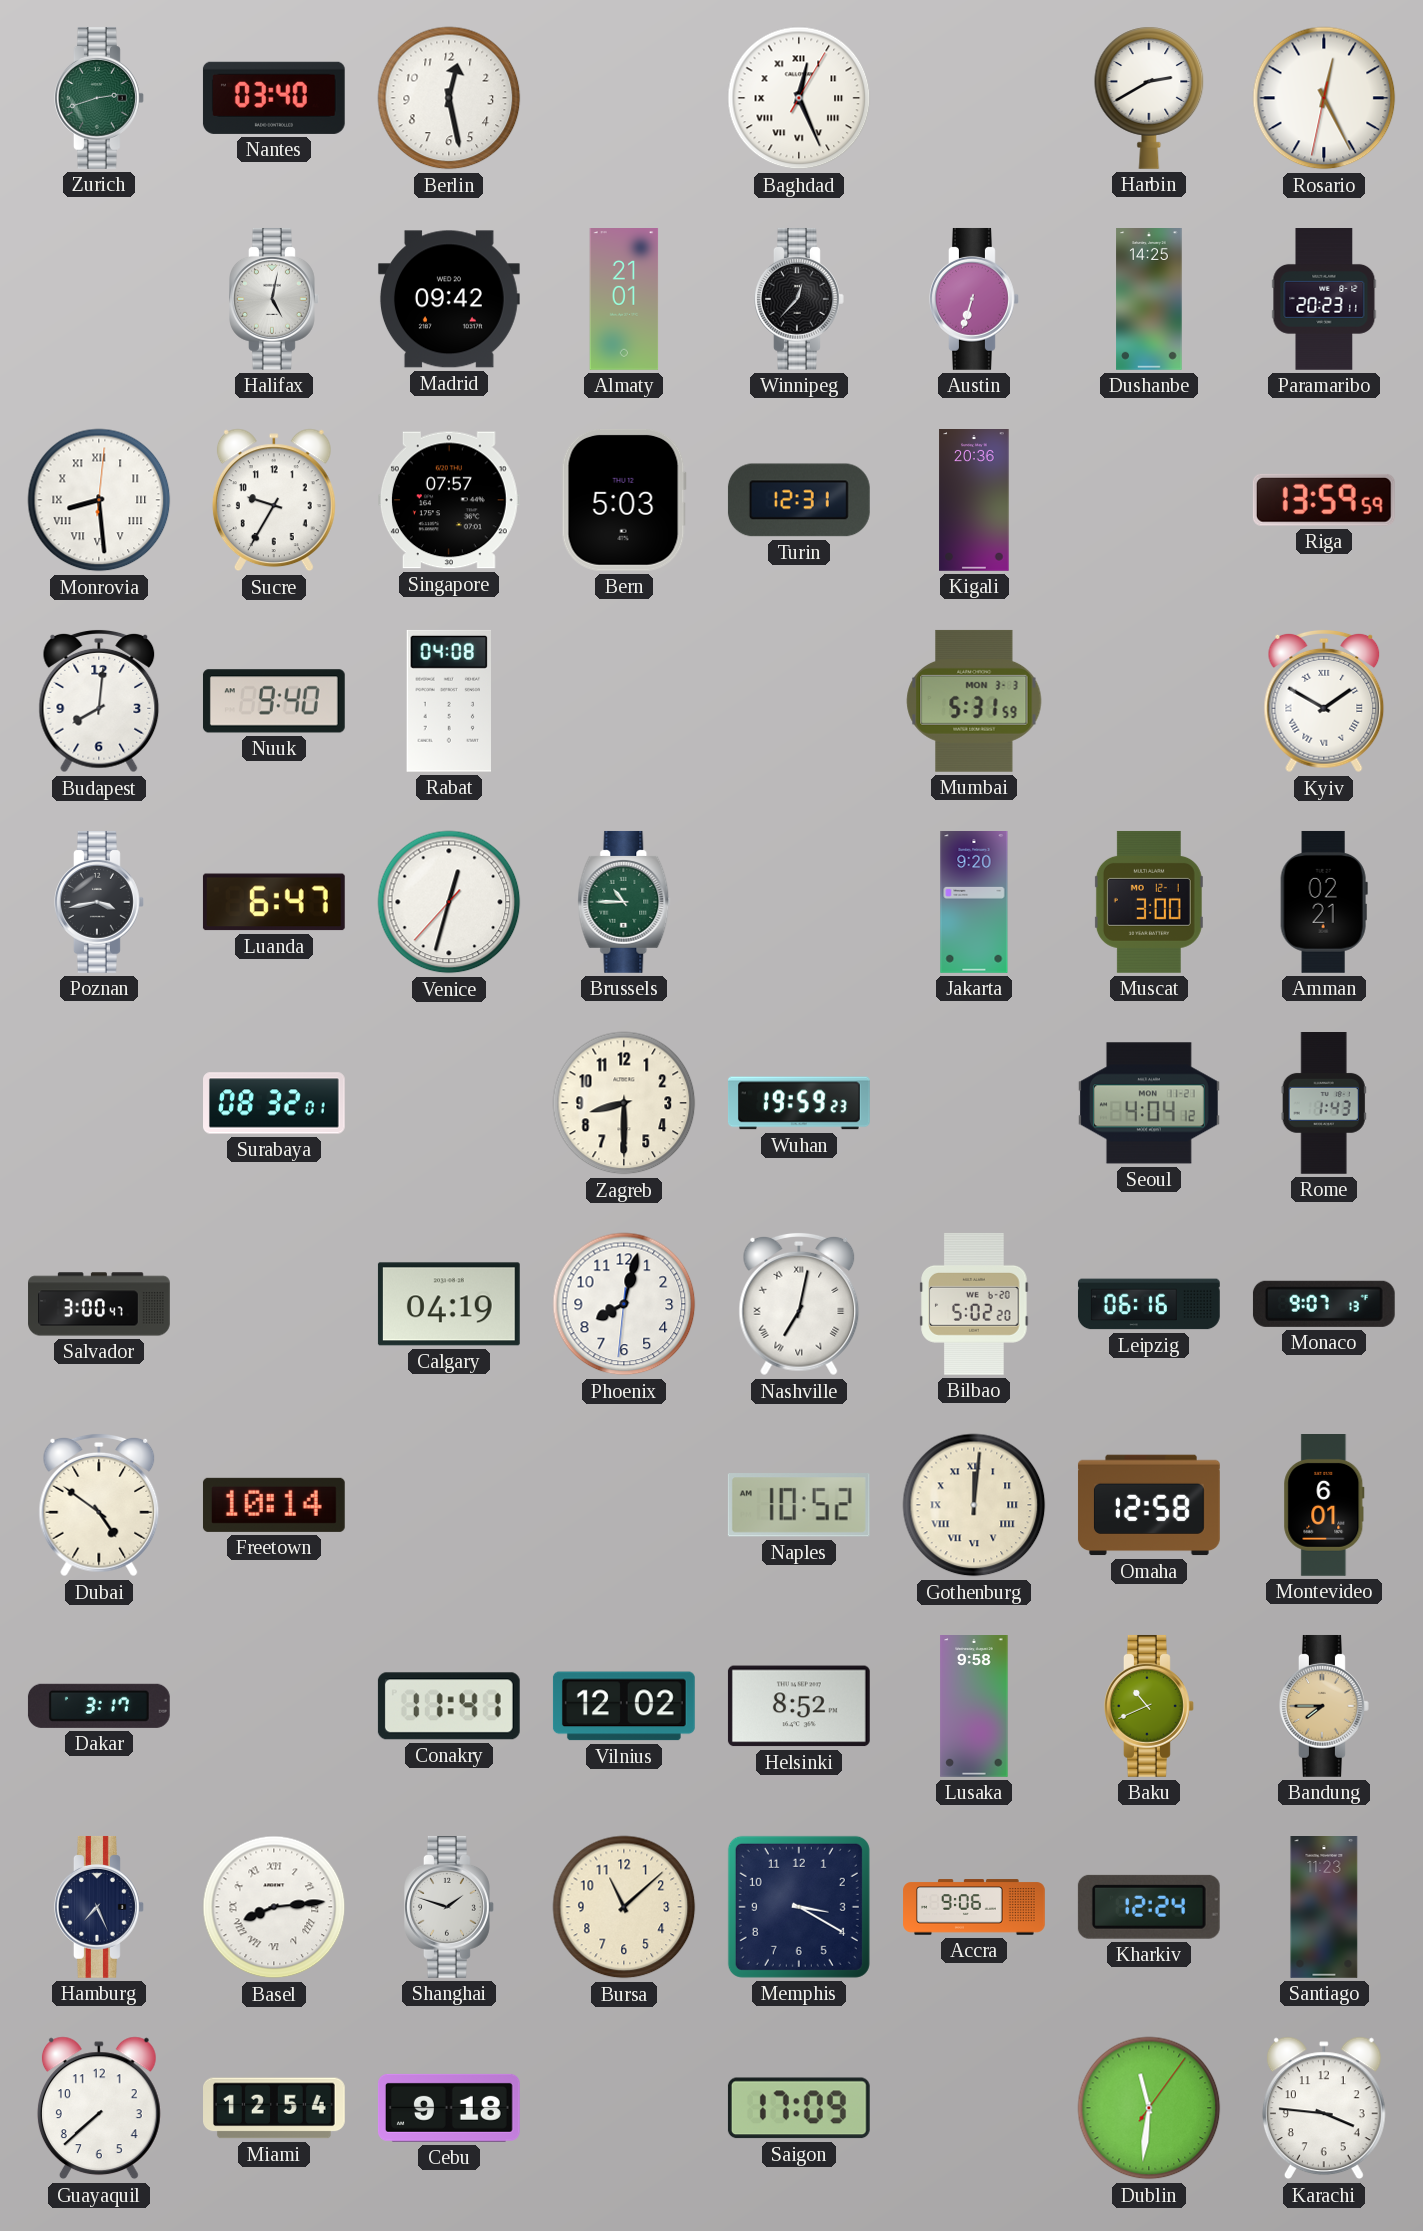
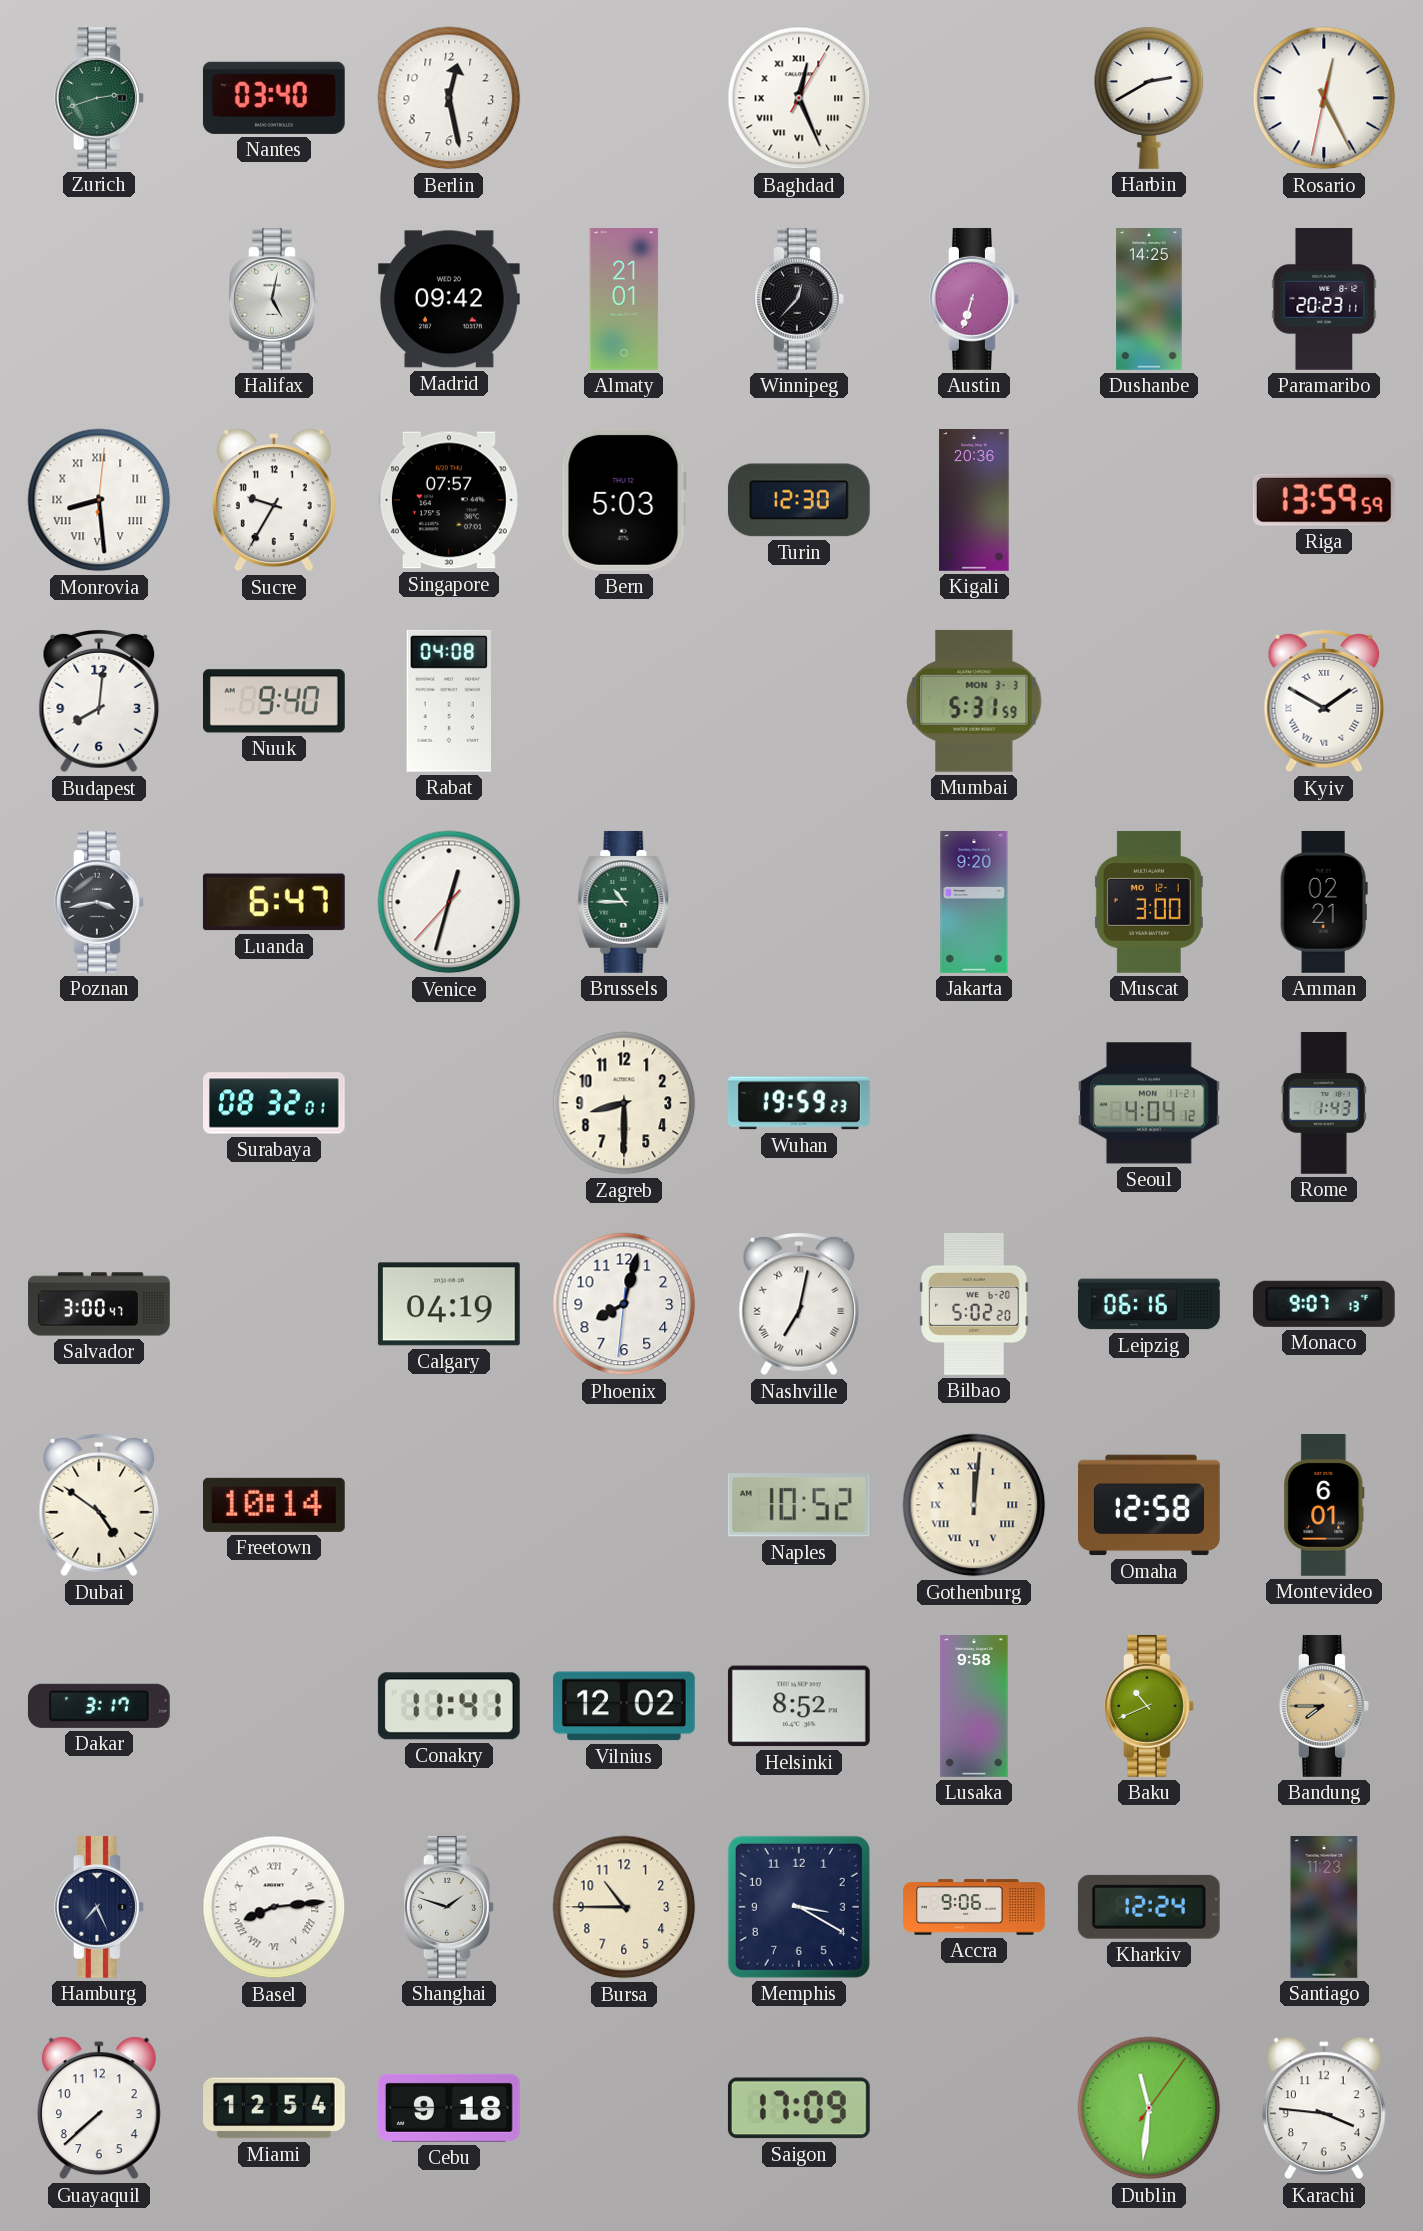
Turin: 12:31 -> 12:30
Bursa: 11:08 -> 10:45
